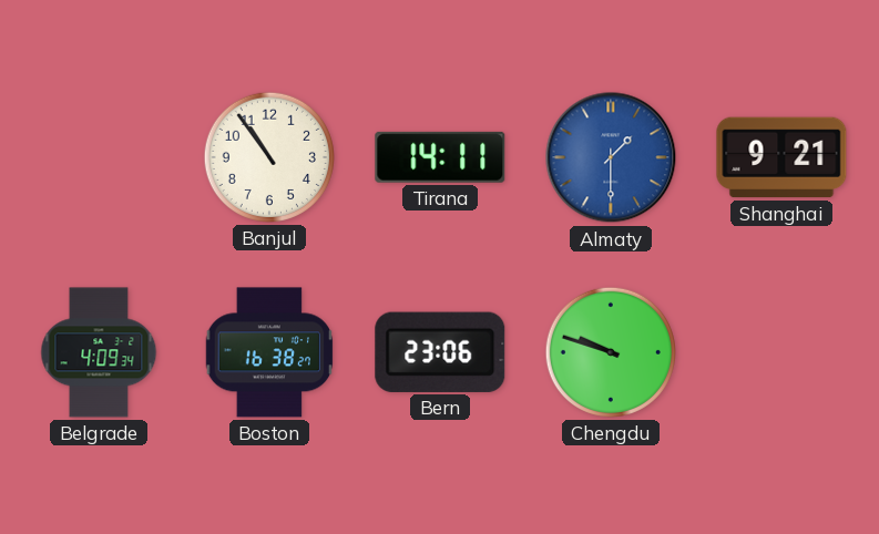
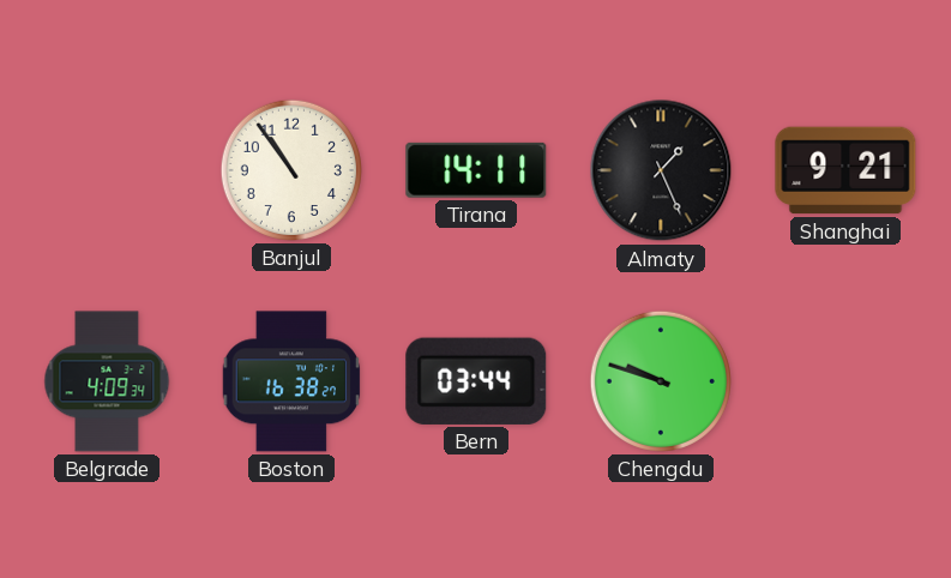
Almaty: 1:30 -> 1:26
Almaty dial: blue -> black
Bern: 23:06 -> 03:44
